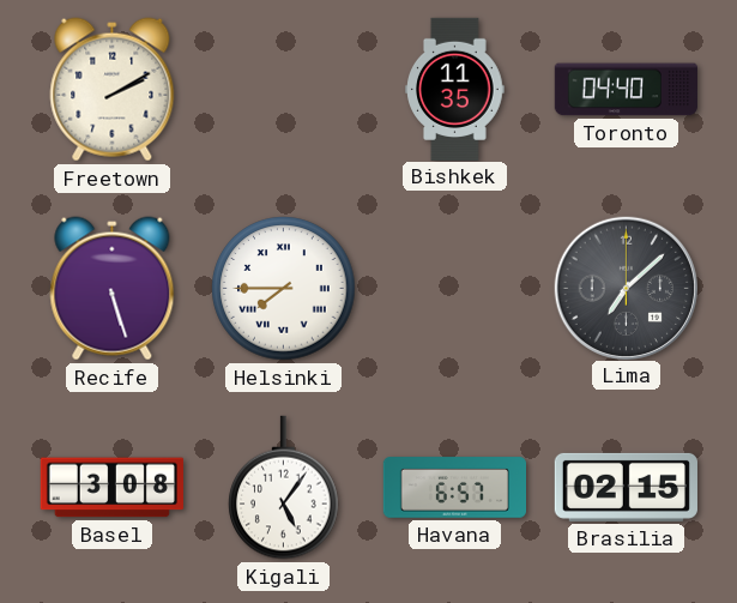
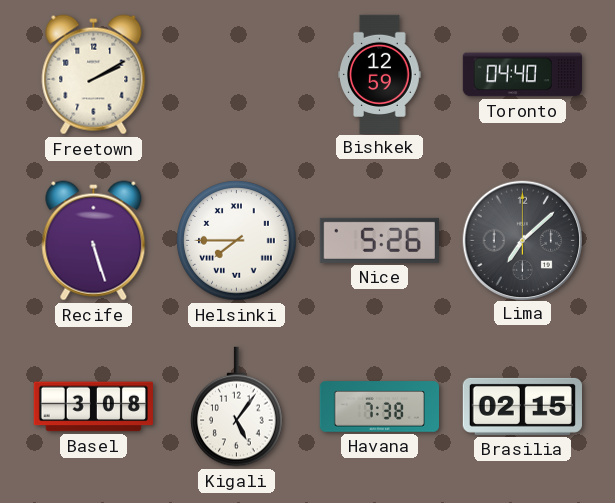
Bishkek: 11:35 -> 12:59
Nice: none -> 5:26
Havana: 6:57 -> 7:38
